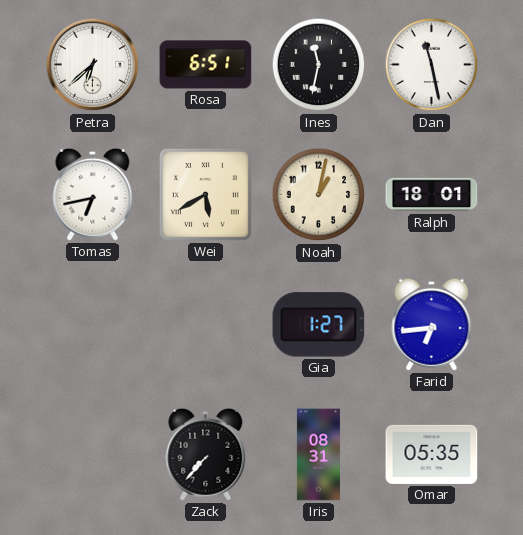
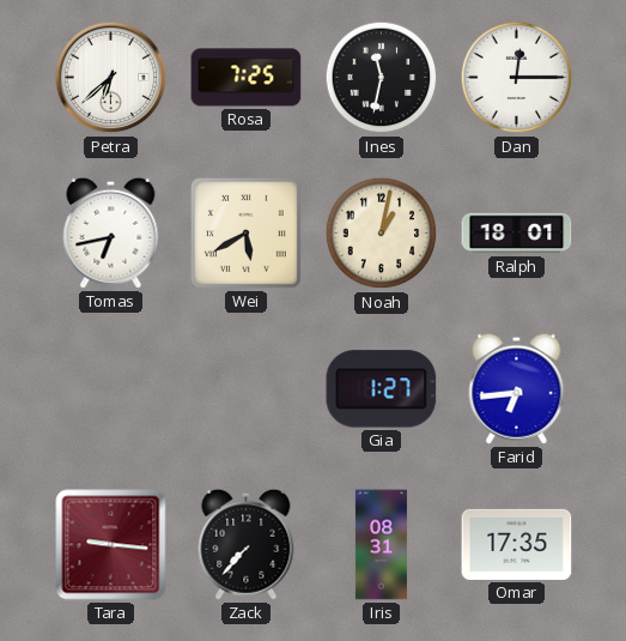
Rosa: 6:51 -> 7:25
Dan: 11:28 -> 12:15
Tara: none -> 9:16
Omar: 05:35 -> 17:35
